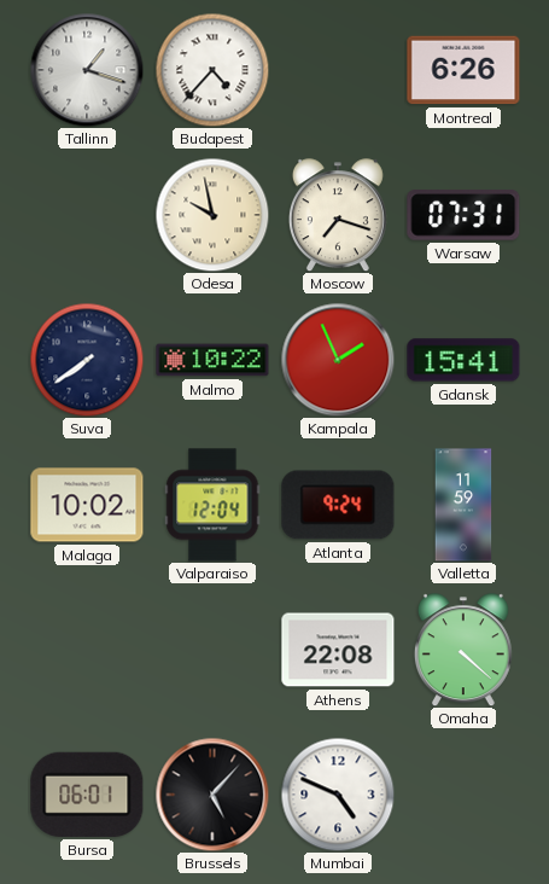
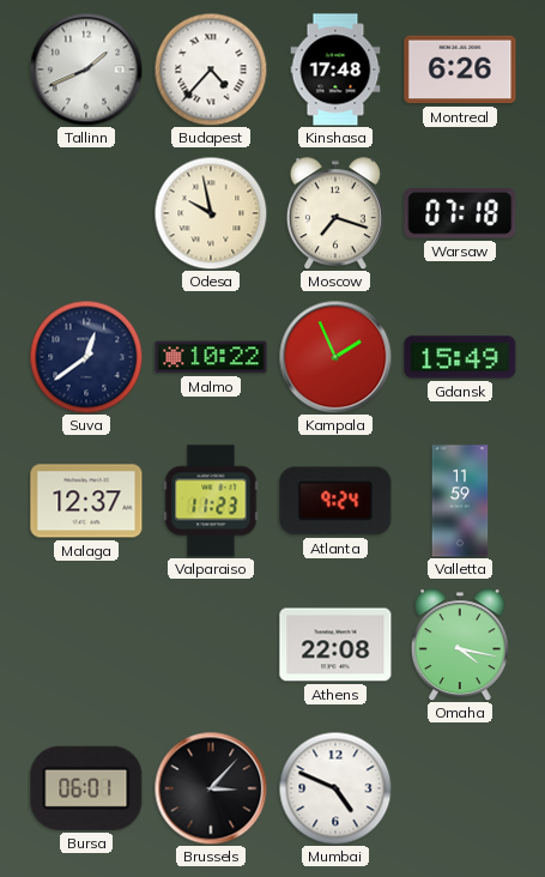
Tallinn: 1:18 -> 1:41
Kinshasa: none -> 17:48
Warsaw: 07:31 -> 07:18
Suva: 7:39 -> 12:39
Gdansk: 15:41 -> 15:49
Malaga: 10:02 -> 12:37
Valparaiso: 12:04 -> 11:23
Omaha: 4:22 -> 4:17
Brussels: 5:07 -> 3:07
